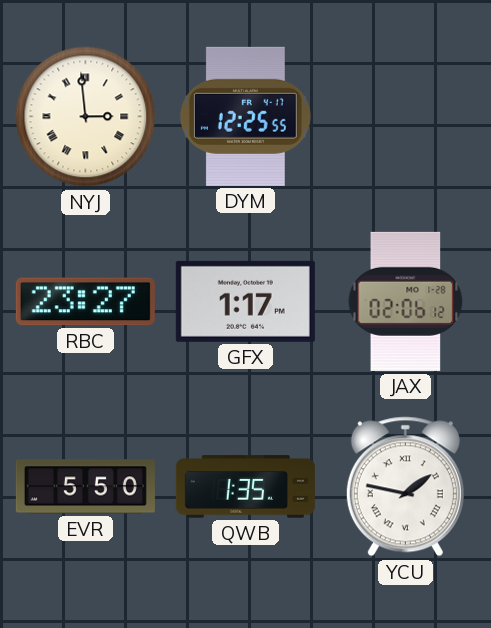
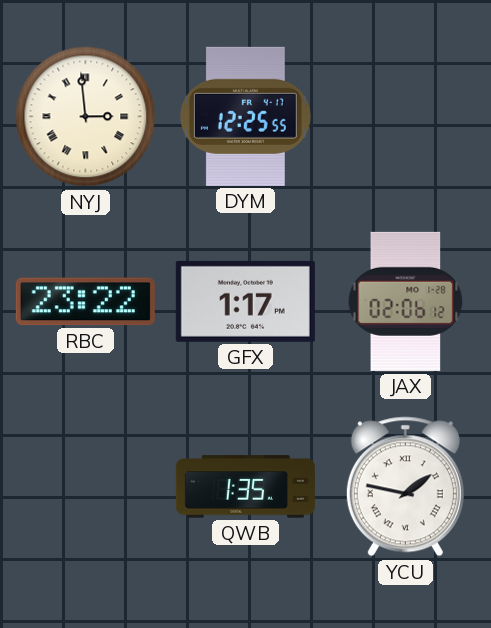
RBC: 23:27 -> 23:22
EVR: 5:50 -> none
